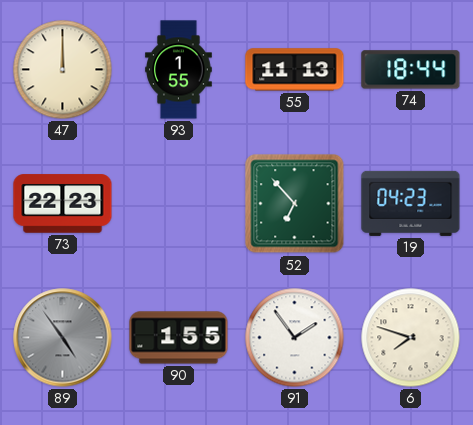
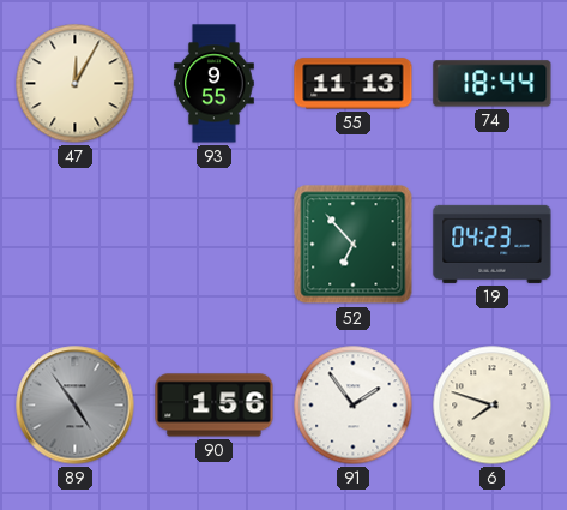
47: 12:00 -> 12:05
93: 1:55 -> 9:55
73: 22:23 -> none
90: 1:55 -> 1:56
